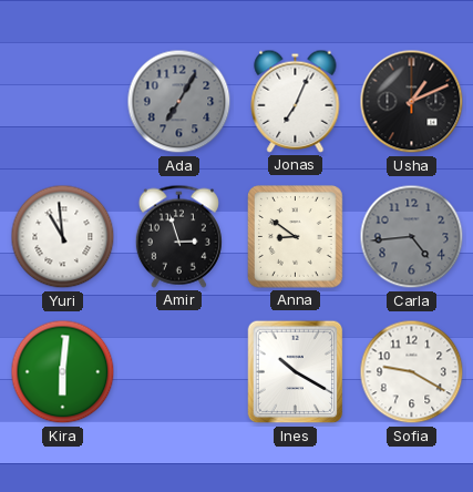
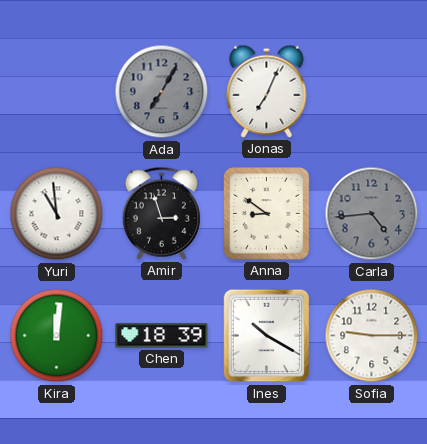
Usha: 1:11 -> none
Kira: 6:01 -> 12:01
Chen: none -> 18:39
Sofia: 9:20 -> 9:15
